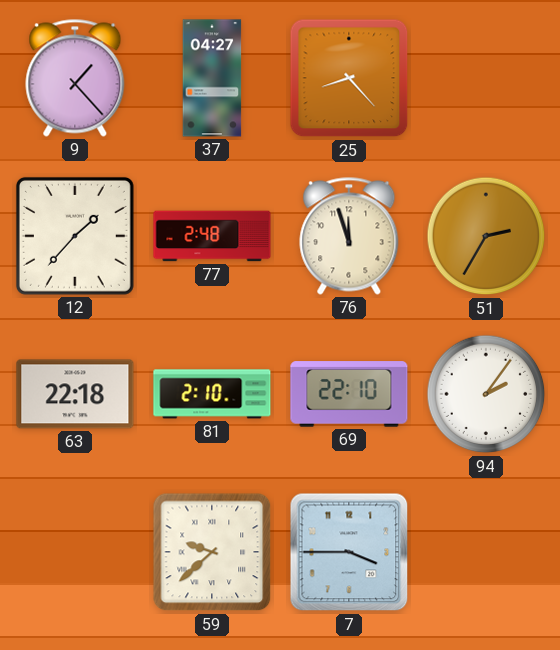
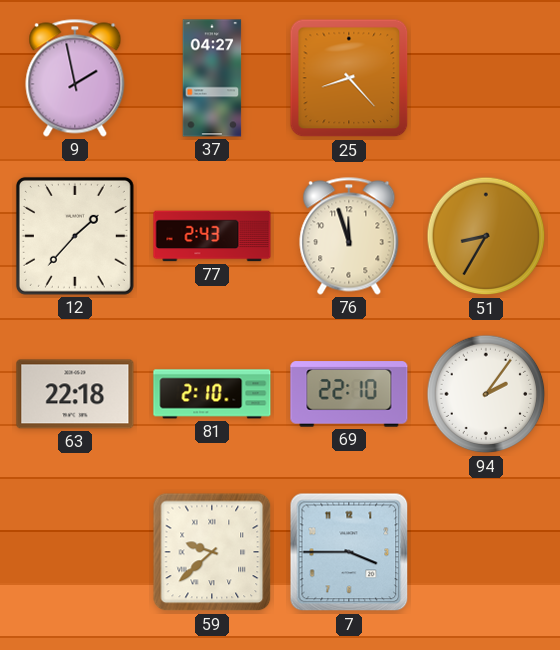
9: 1:23 -> 1:58
77: 2:48 -> 2:43
51: 2:35 -> 8:35
